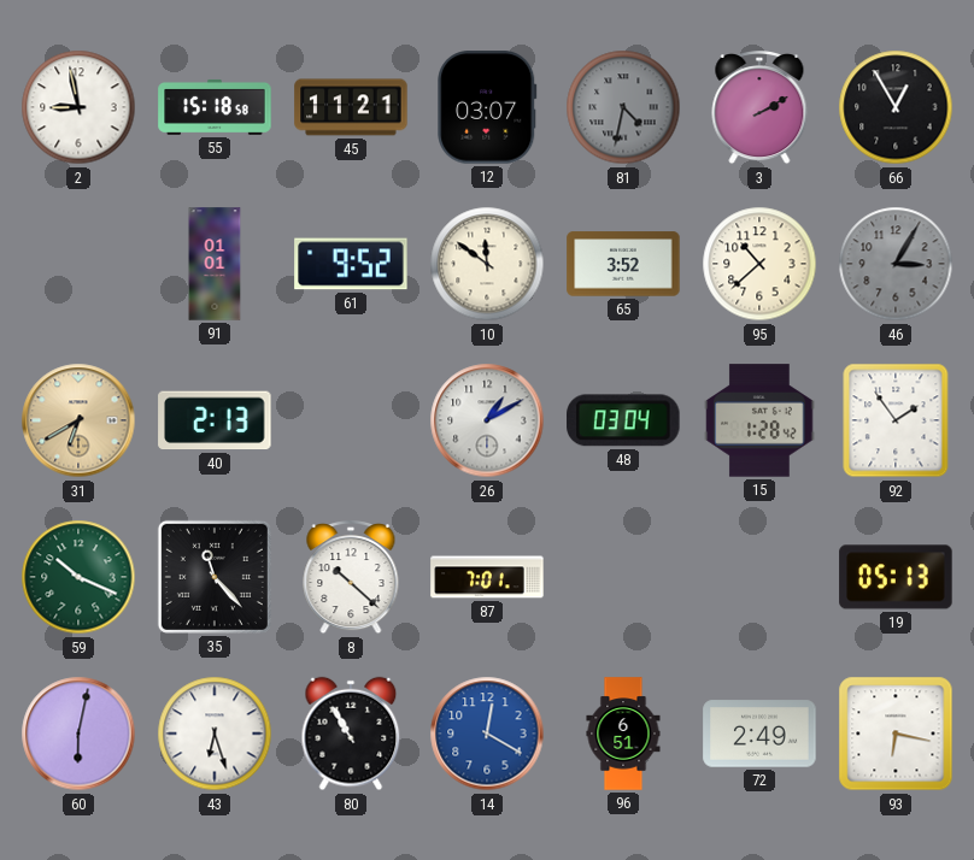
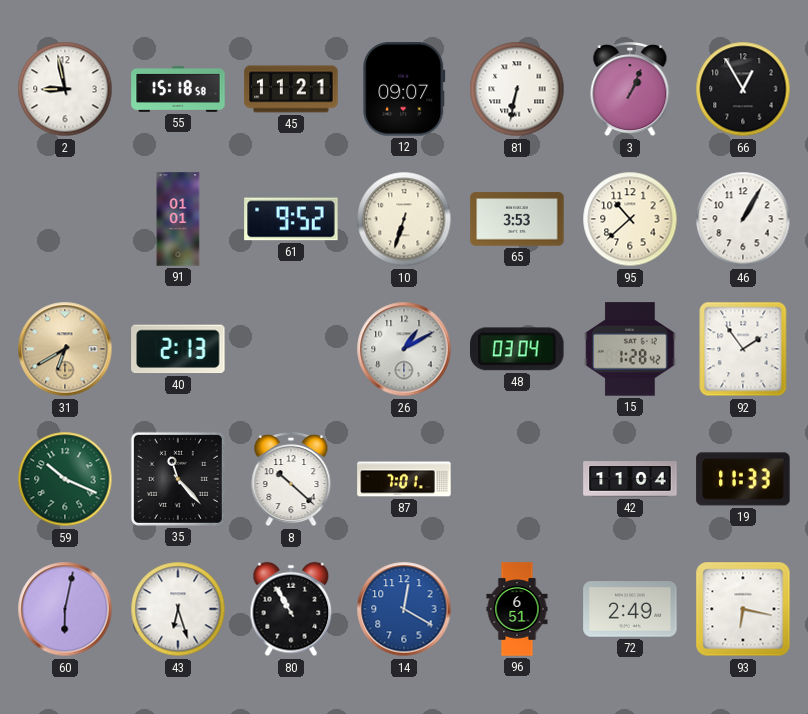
12: 03:07 -> 09:07
81: 4:32 -> 6:32
81 dial: grey -> white
3: 2:10 -> 1:04
10: 11:51 -> 6:33
65: 3:52 -> 3:53
46: 3:05 -> 1:05
46 dial: grey -> white
42: none -> 11:04
19: 05:13 -> 11:33
